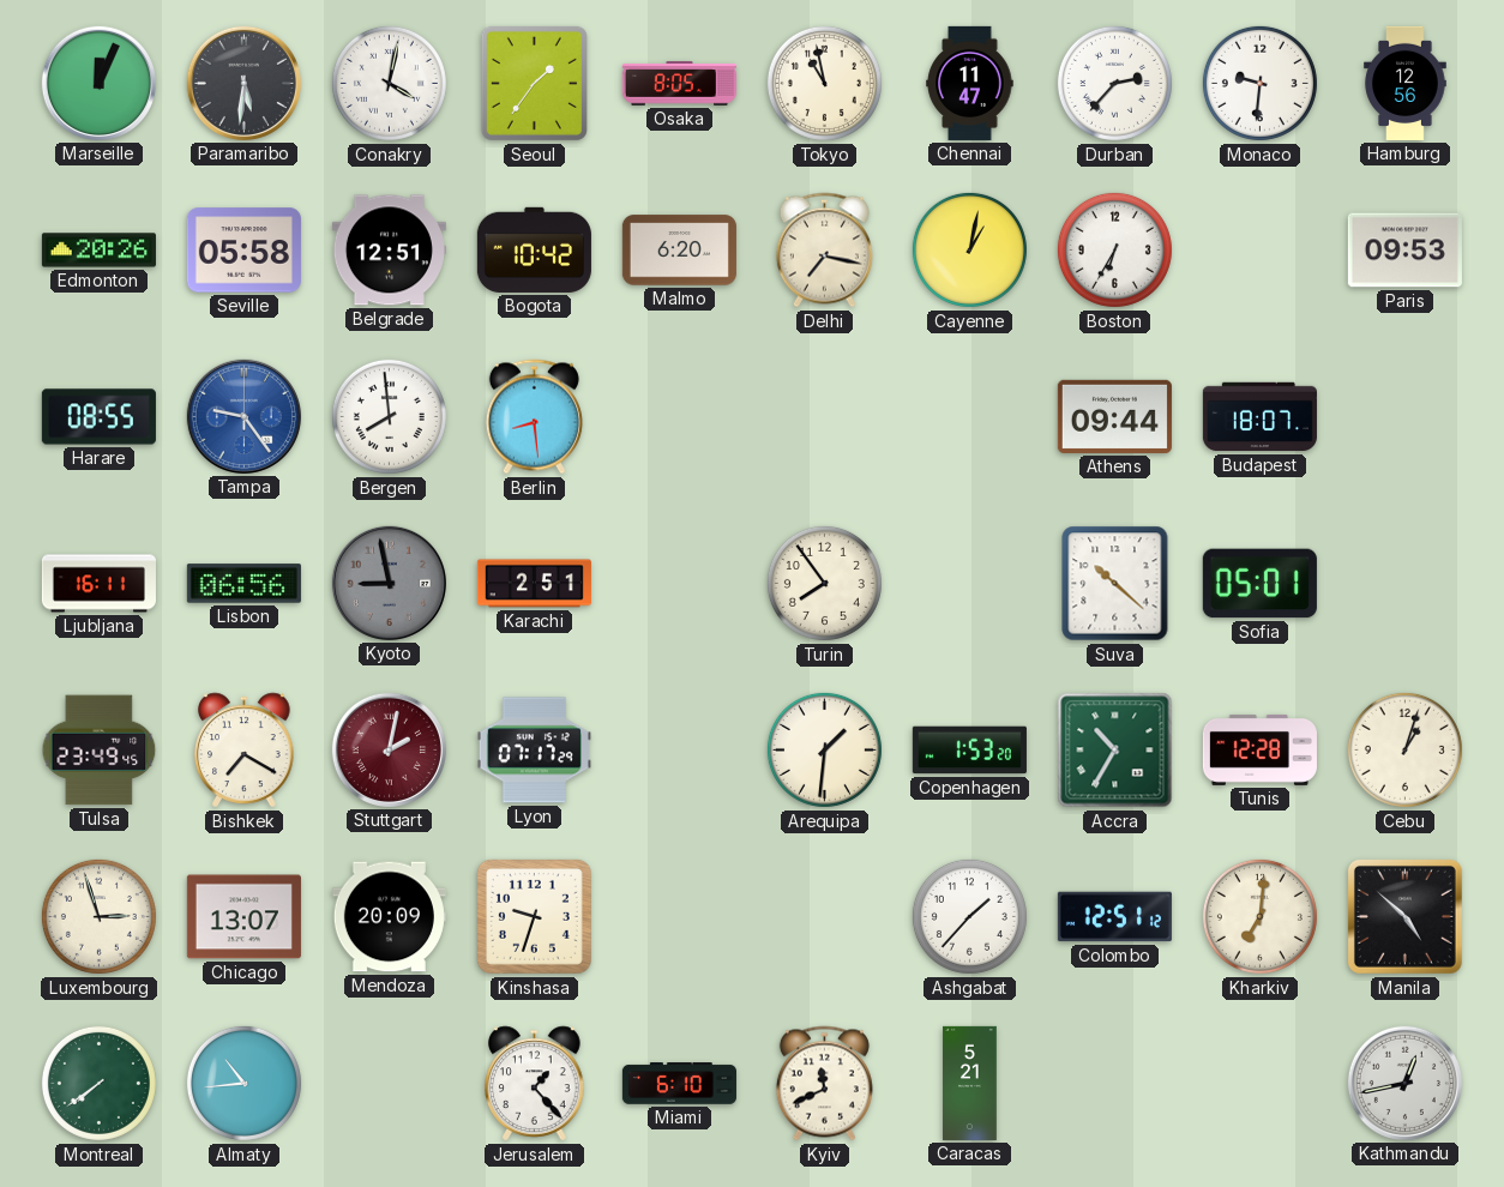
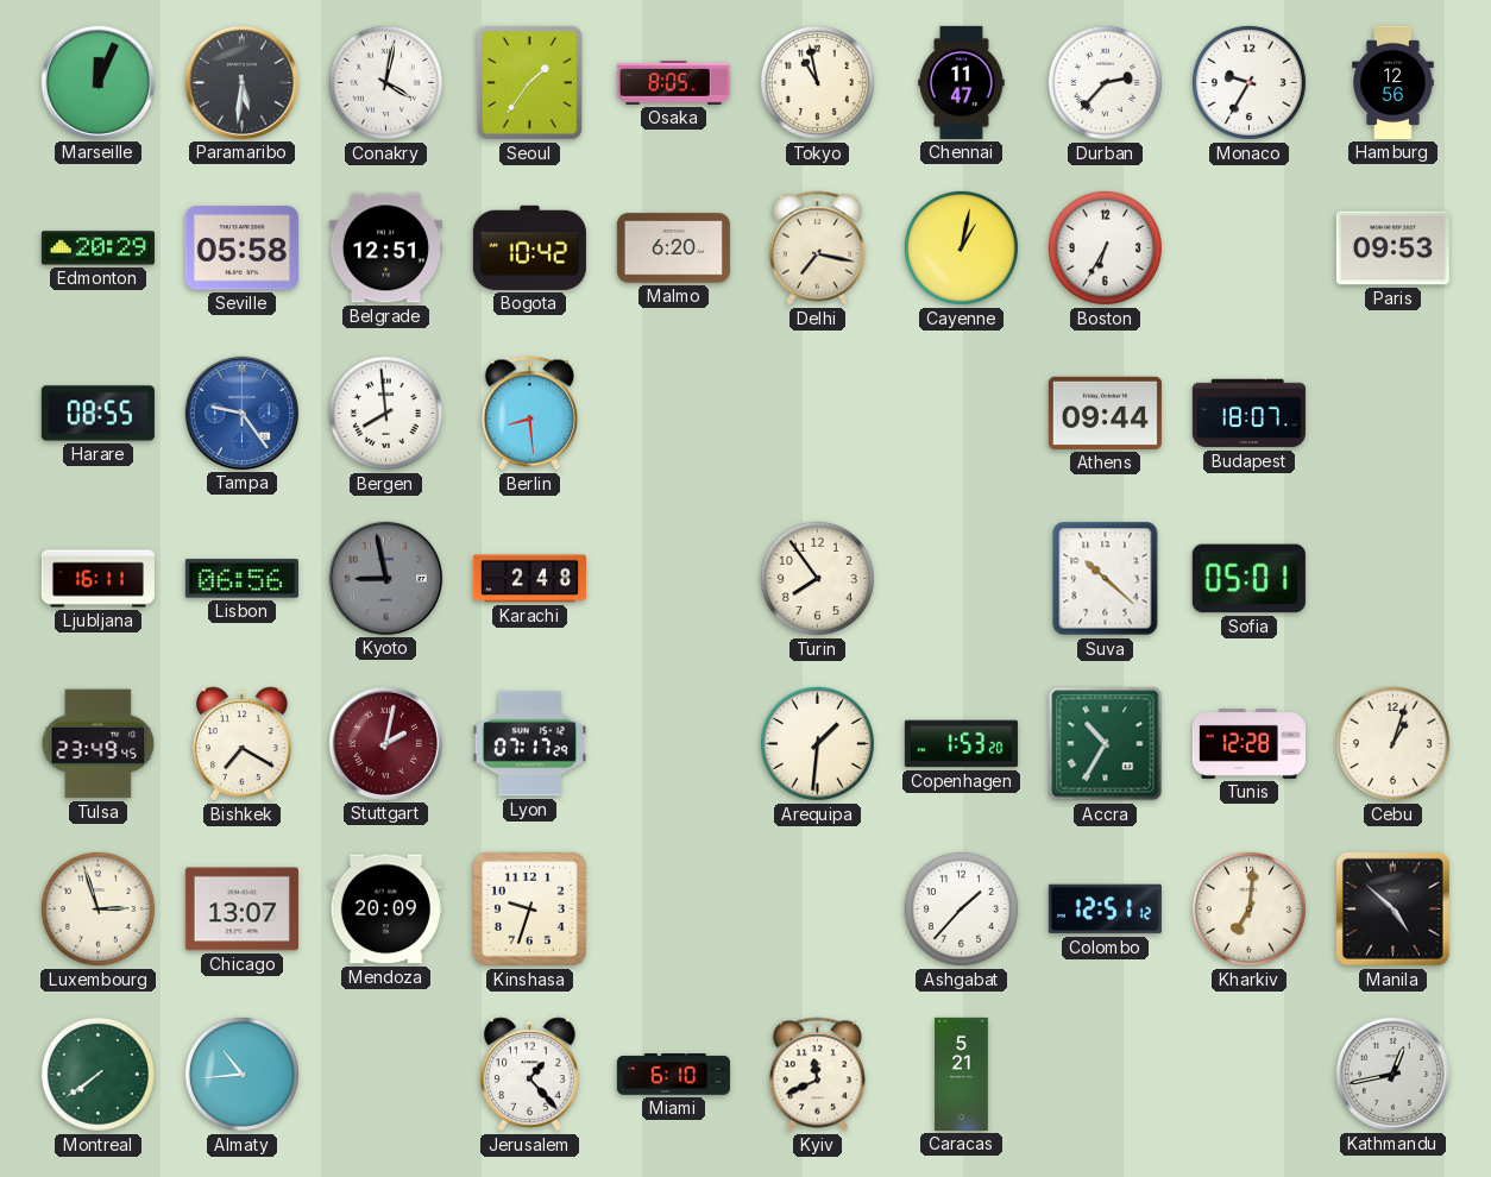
Monaco: 9:31 -> 9:35
Edmonton: 20:26 -> 20:29
Karachi: 2:51 -> 2:48
